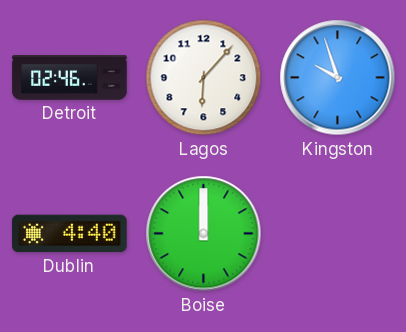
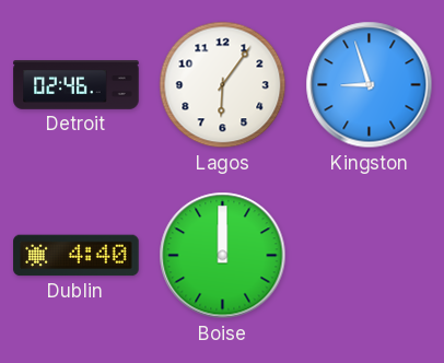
Lagos: 6:07 -> 6:06
Kingston: 9:57 -> 8:57
